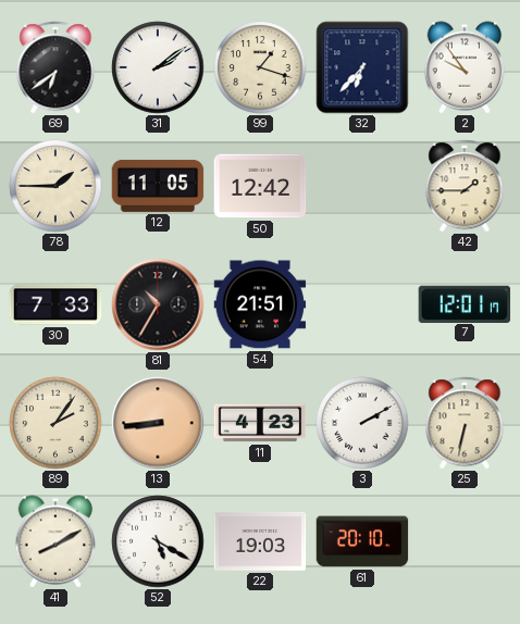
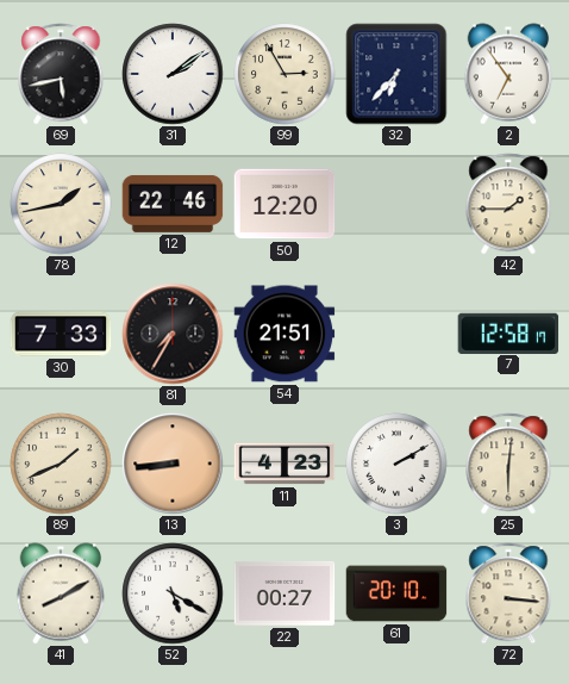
69: 6:39 -> 5:43
99: 1:18 -> 2:55
2: 9:54 -> 6:54
78: 1:45 -> 1:43
12: 11:05 -> 22:46
50: 12:42 -> 12:20
81: 10:35 -> 7:35
7: 12:01 -> 12:58
89: 2:06 -> 1:41
25: 6:32 -> 6:01
22: 19:03 -> 00:27
72: none -> 3:16
